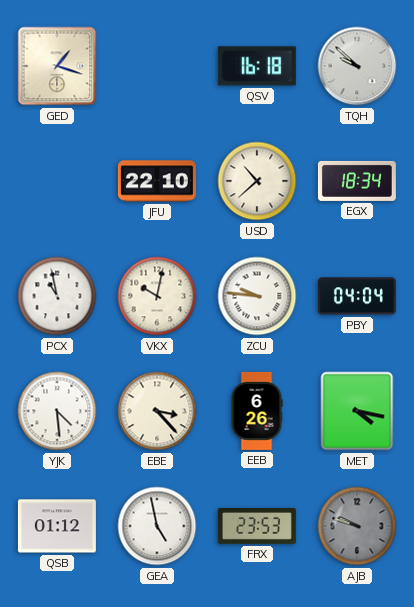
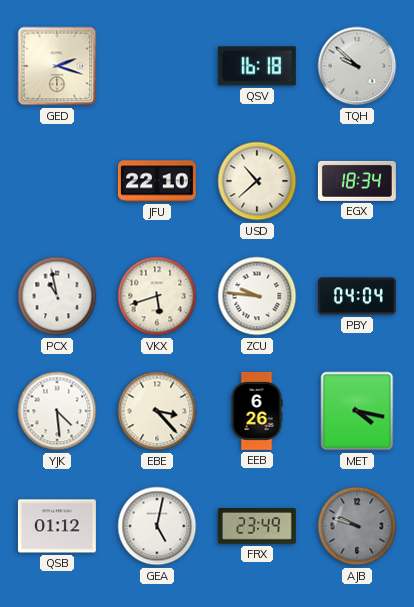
GED: 1:18 -> 2:18
VKX: 10:02 -> 5:42
GEA: 4:58 -> 5:02
FRX: 23:53 -> 23:49
